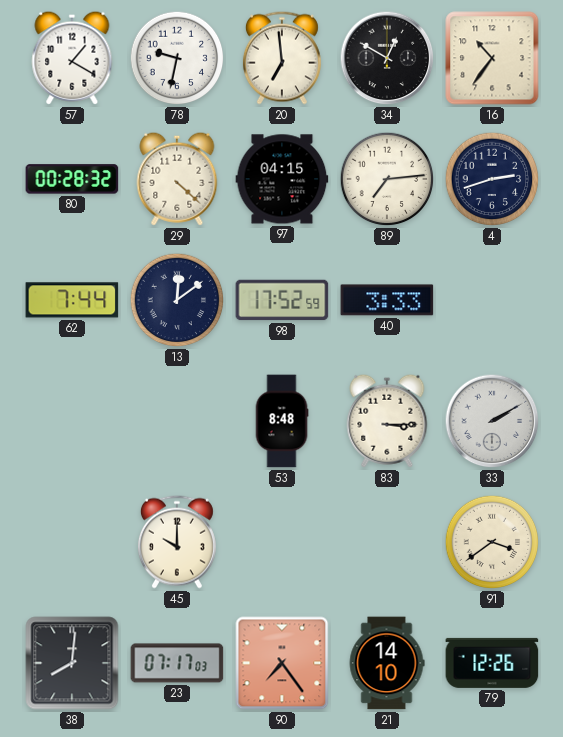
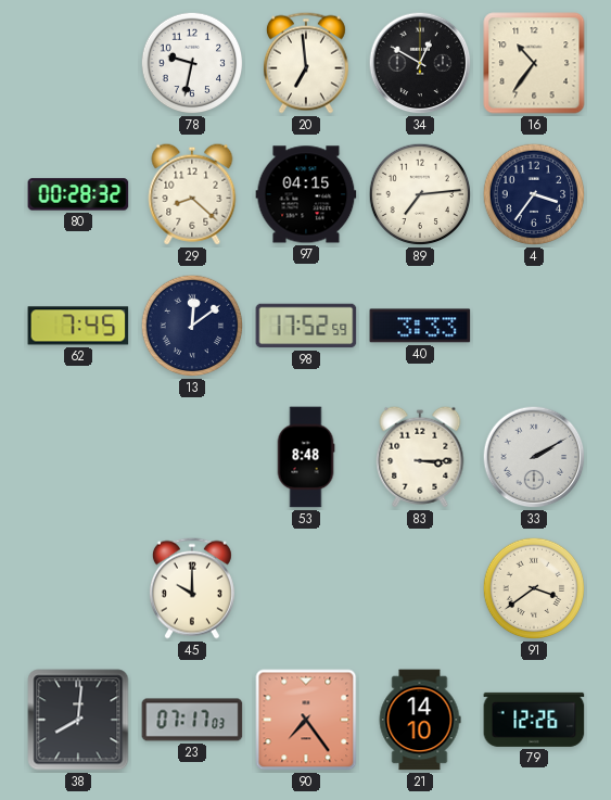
57: 1:20 -> none
29: 4:22 -> 8:22
4: 2:42 -> 3:36
62: 7:44 -> 7:45
